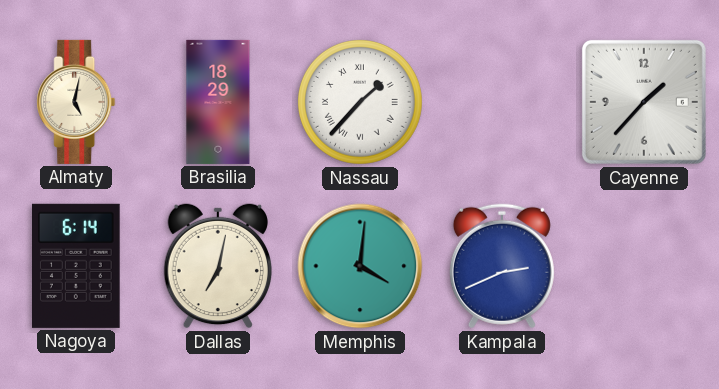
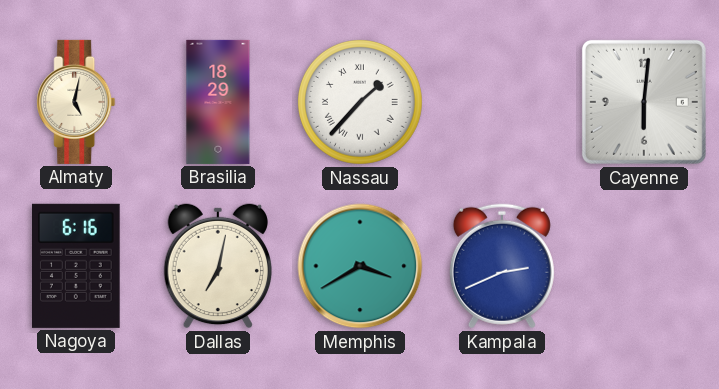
Cayenne: 1:37 -> 6:01
Nagoya: 6:14 -> 6:16
Memphis: 4:01 -> 3:40
